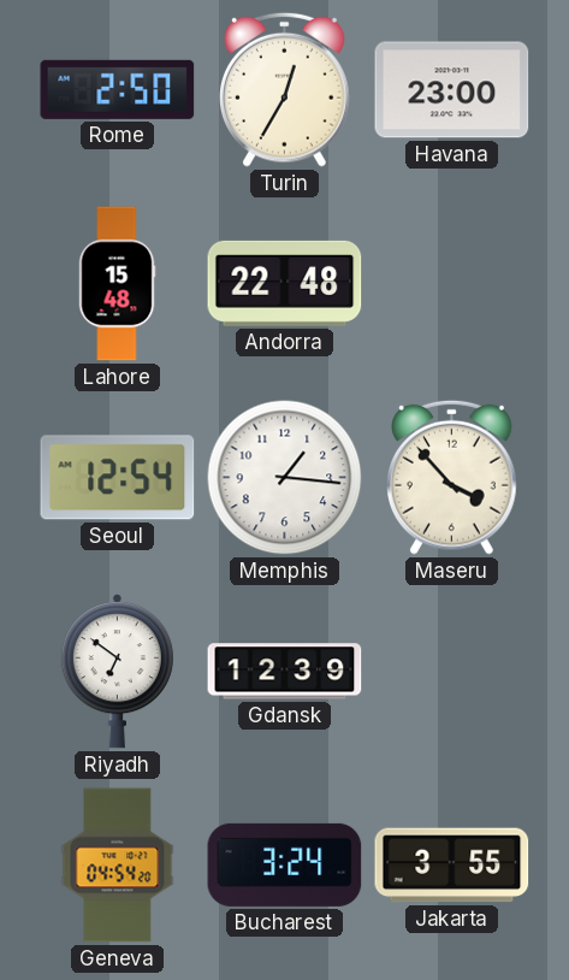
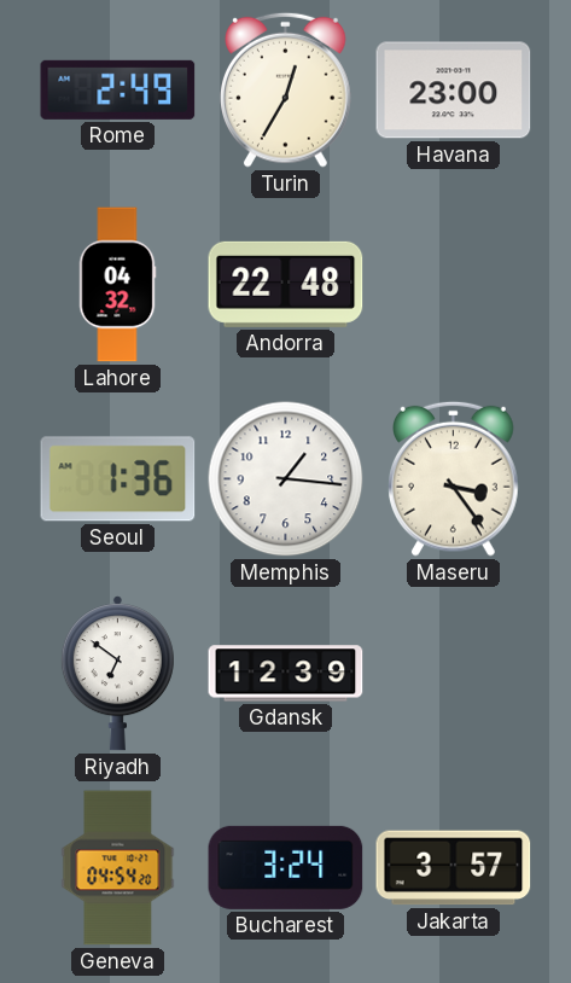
Rome: 2:50 -> 2:49
Lahore: 15:48 -> 04:32
Seoul: 12:54 -> 1:36
Maseru: 3:53 -> 3:24
Jakarta: 3:55 -> 3:57
